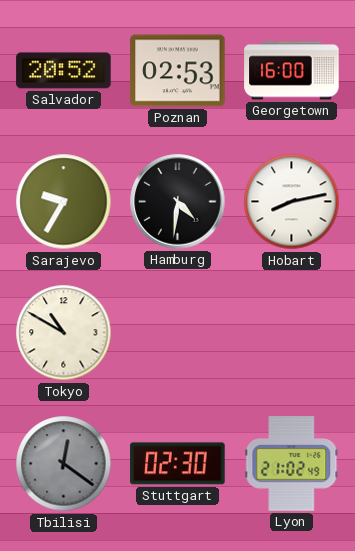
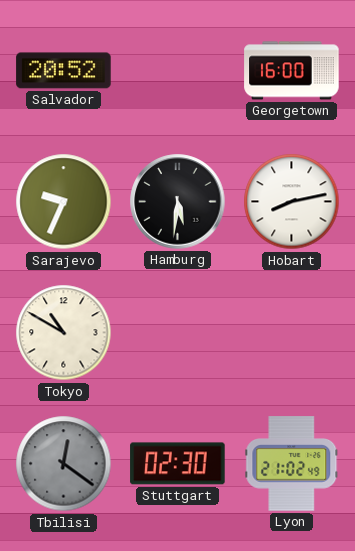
Poznan: 02:53 -> none
Sarajevo: 9:35 -> 9:34
Hamburg: 4:31 -> 5:31
